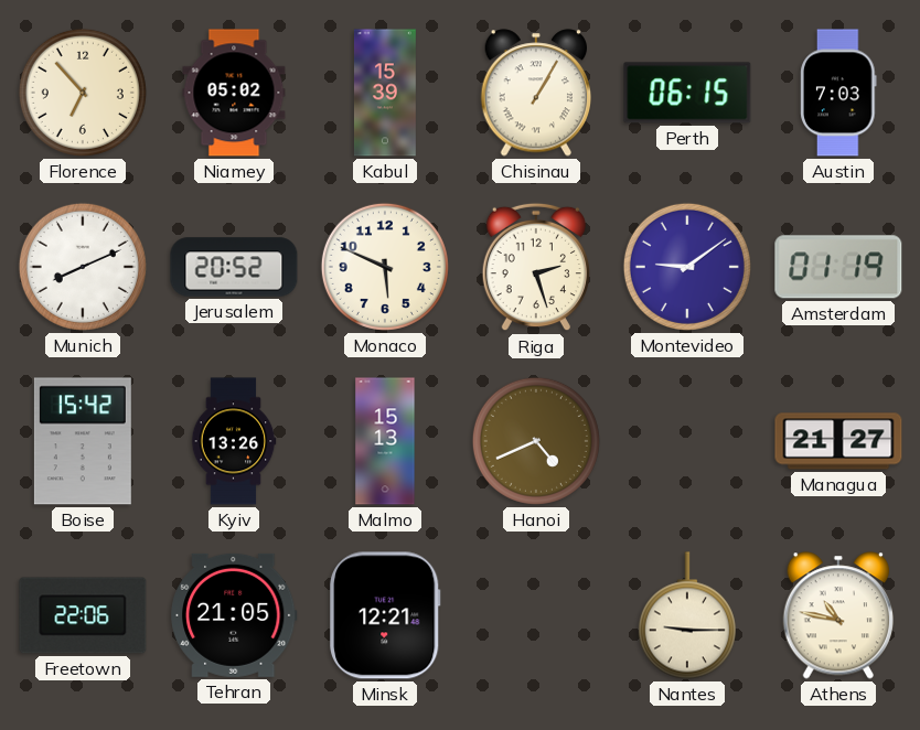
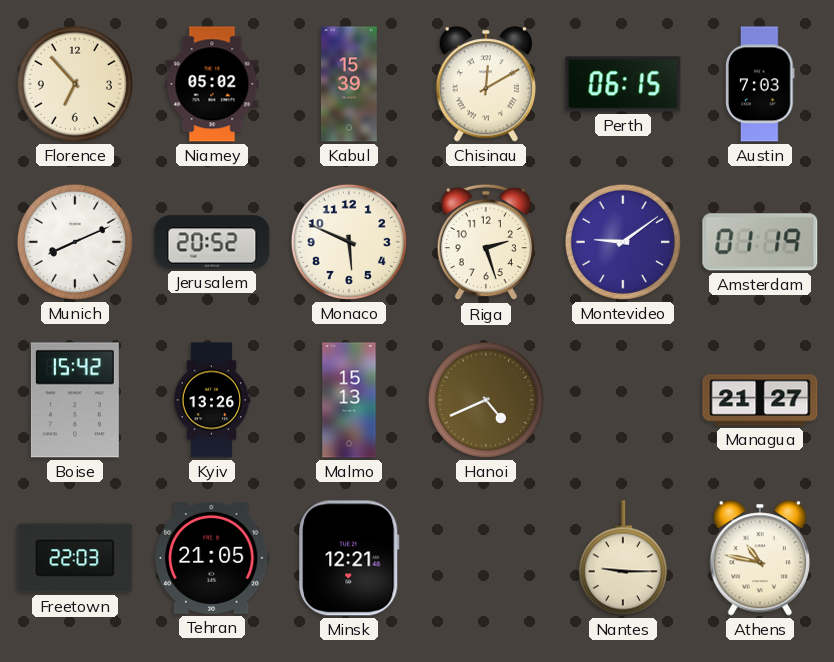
Chisinau: 1:05 -> 12:10
Freetown: 22:06 -> 22:03
